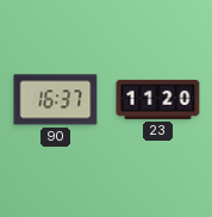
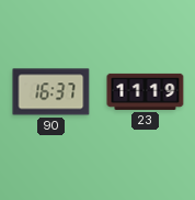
23: 11:20 -> 11:19
